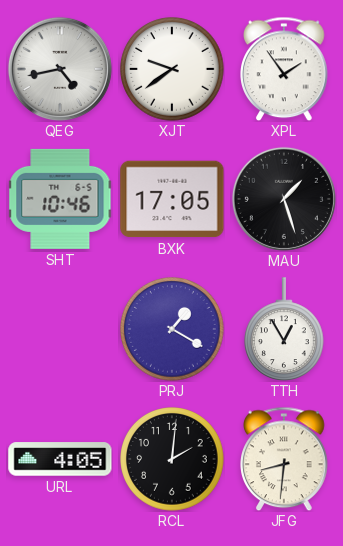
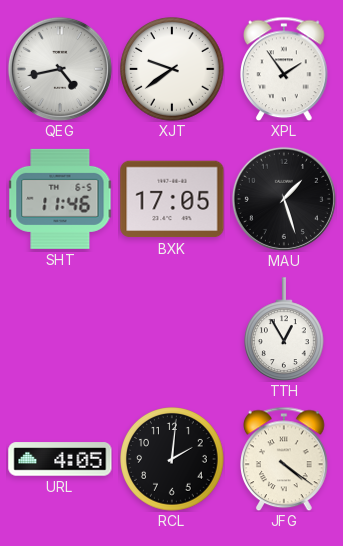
SHT: 10:46 -> 11:46
PRJ: 1:20 -> none
JFG: 8:31 -> 4:21
